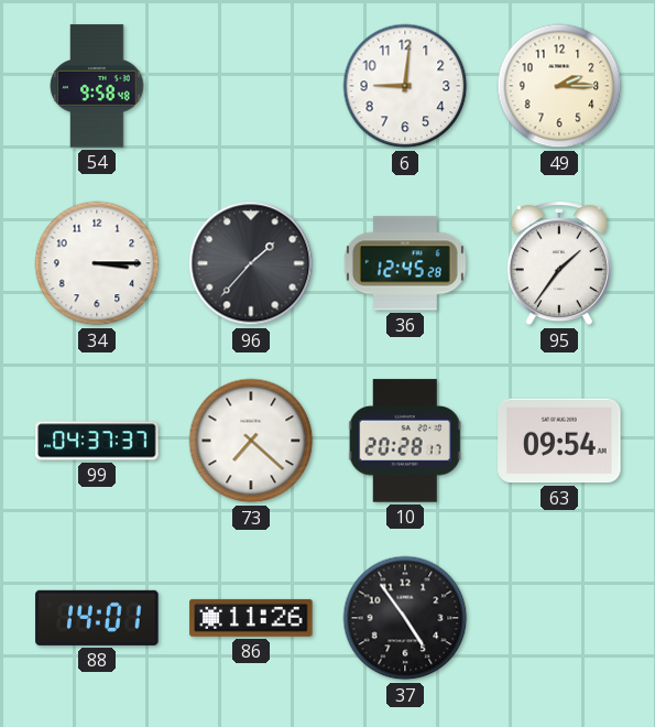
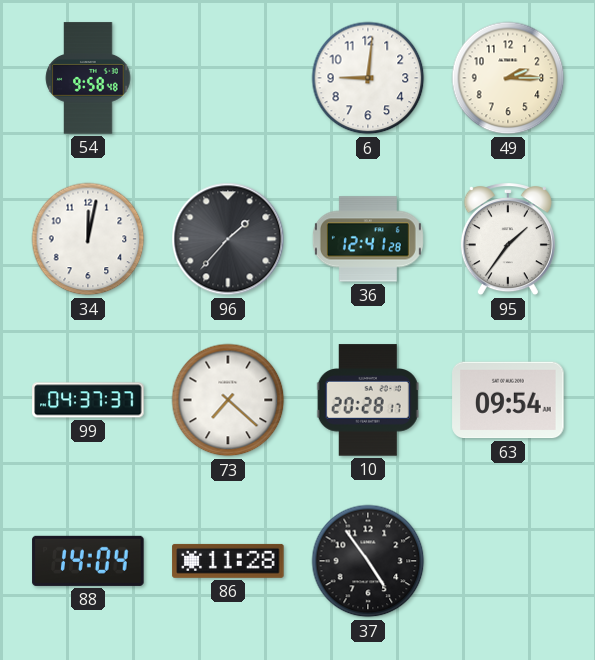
34: 3:15 -> 12:02
36: 12:45 -> 12:41
88: 14:01 -> 14:04
86: 11:26 -> 11:28
